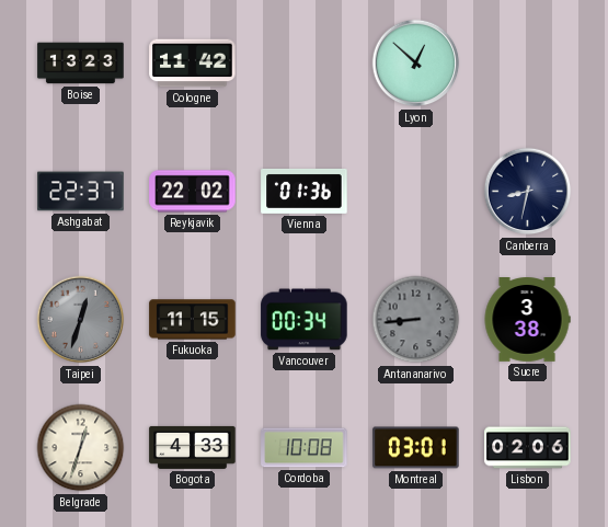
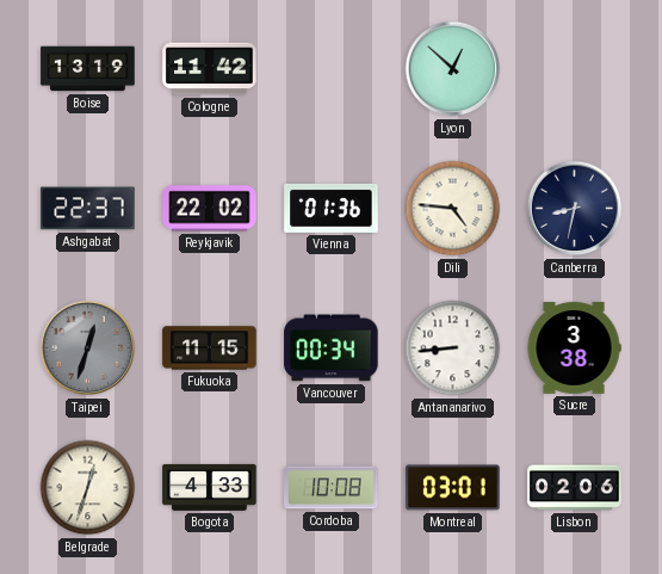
Boise: 13:23 -> 13:19
Dili: none -> 4:46
Antananarivo dial: grey -> white
